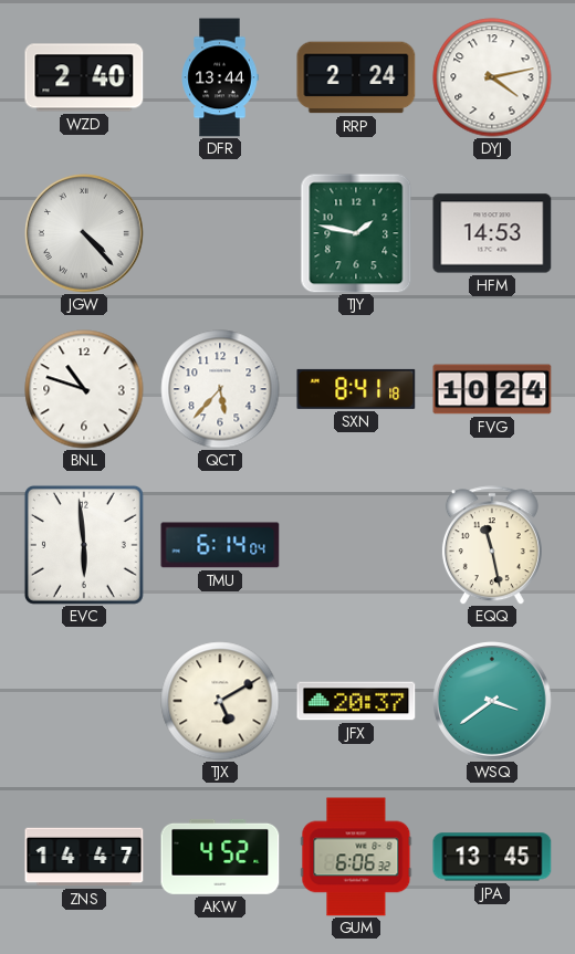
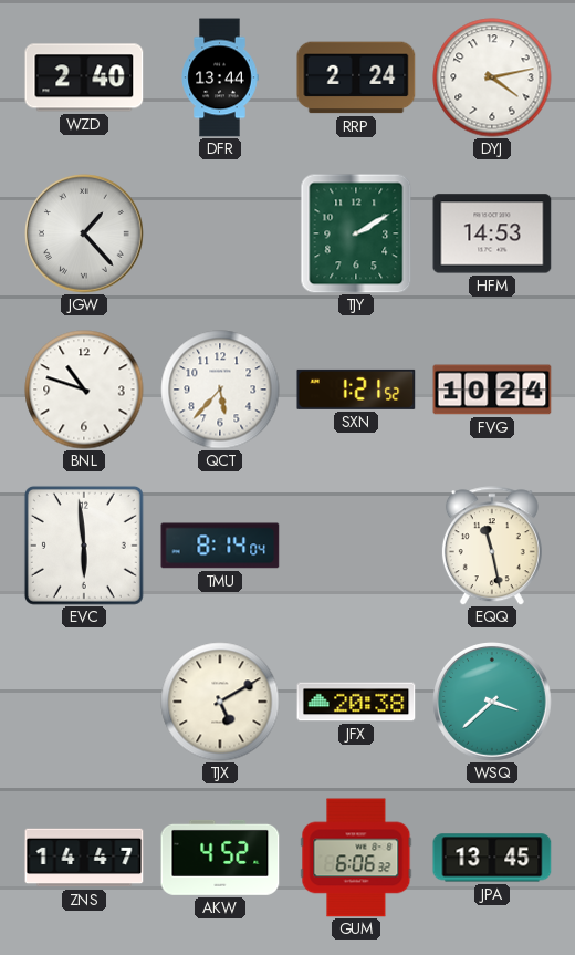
JGW: 4:23 -> 1:23
TJY: 1:47 -> 2:10
SXN: 8:41 -> 1:21
TMU: 6:14 -> 8:14
JFX: 20:37 -> 20:38
WSQ: 3:39 -> 3:38
